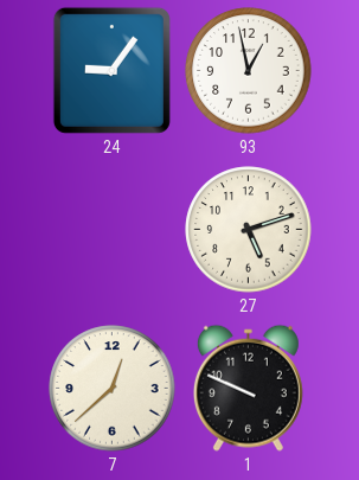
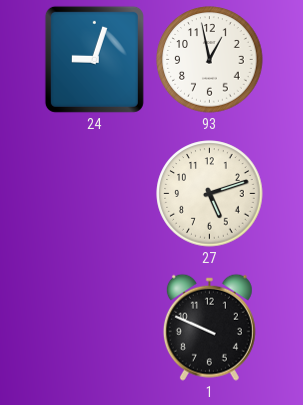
24: 9:06 -> 9:03
7: 12:38 -> none
